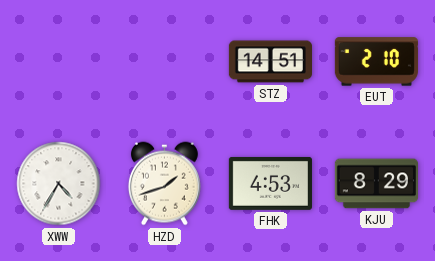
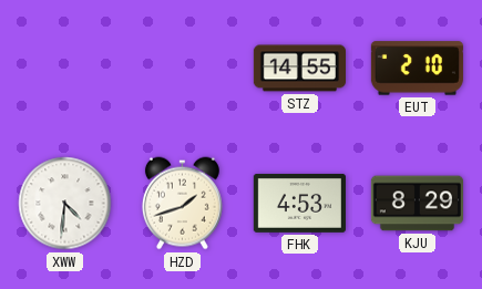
STZ: 14:51 -> 14:55
XWW: 4:35 -> 4:31
